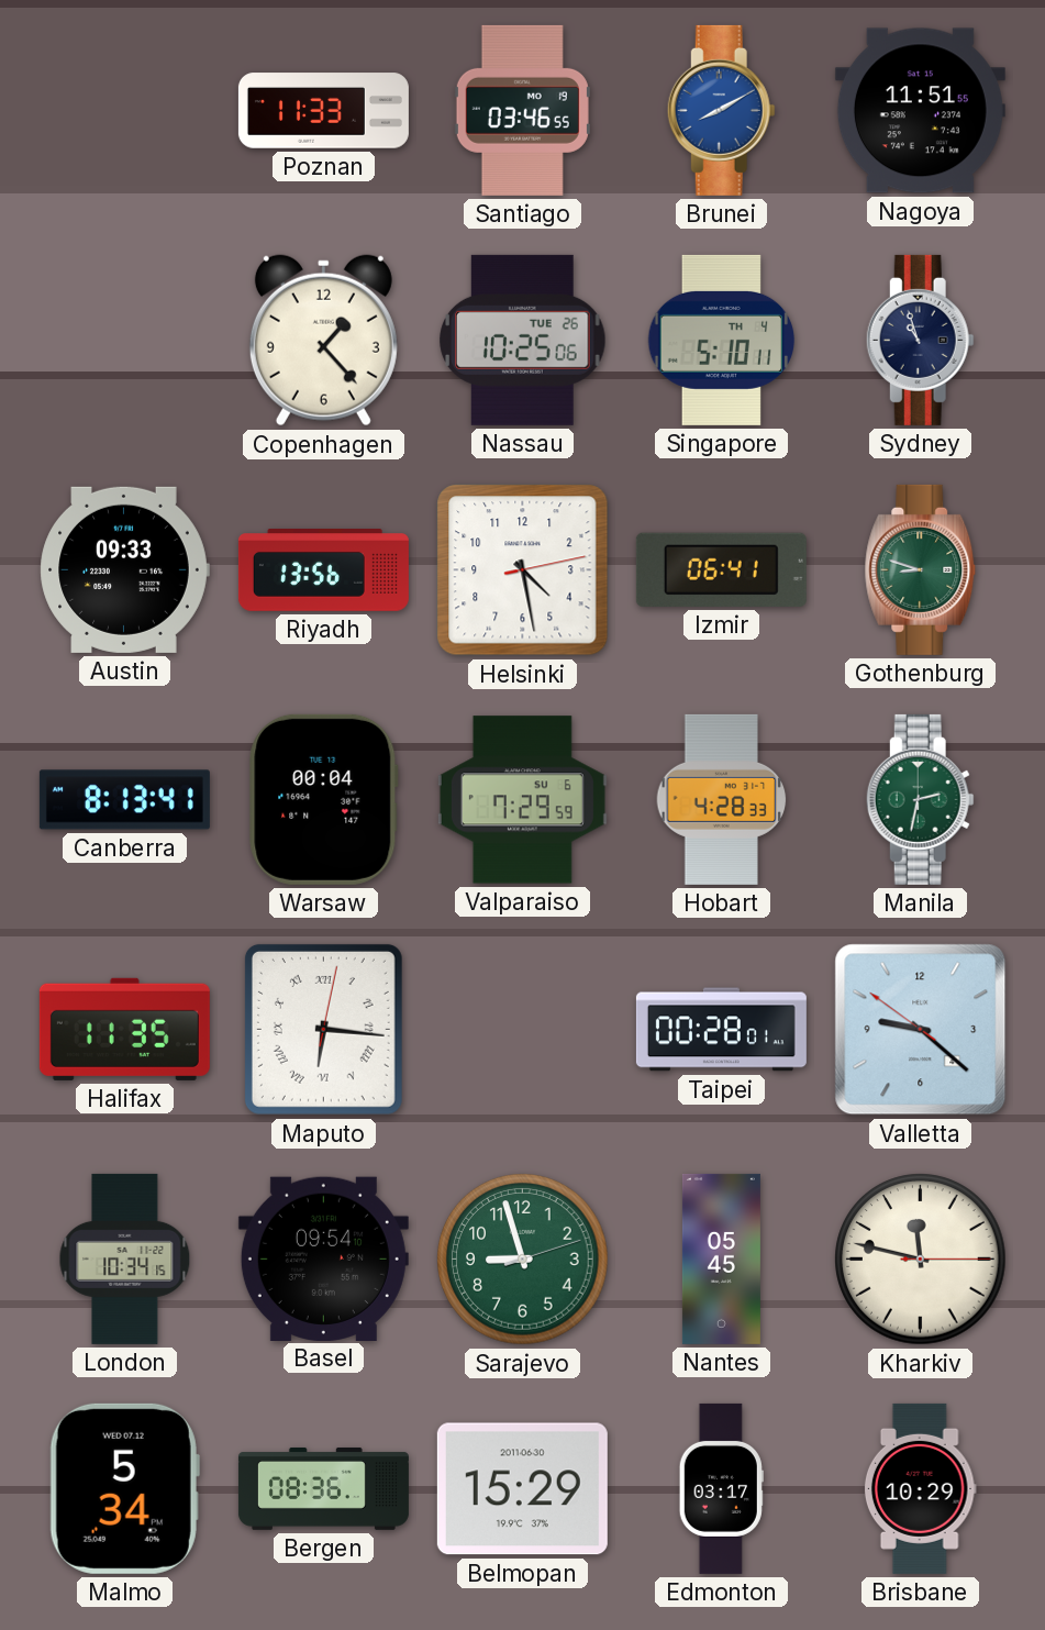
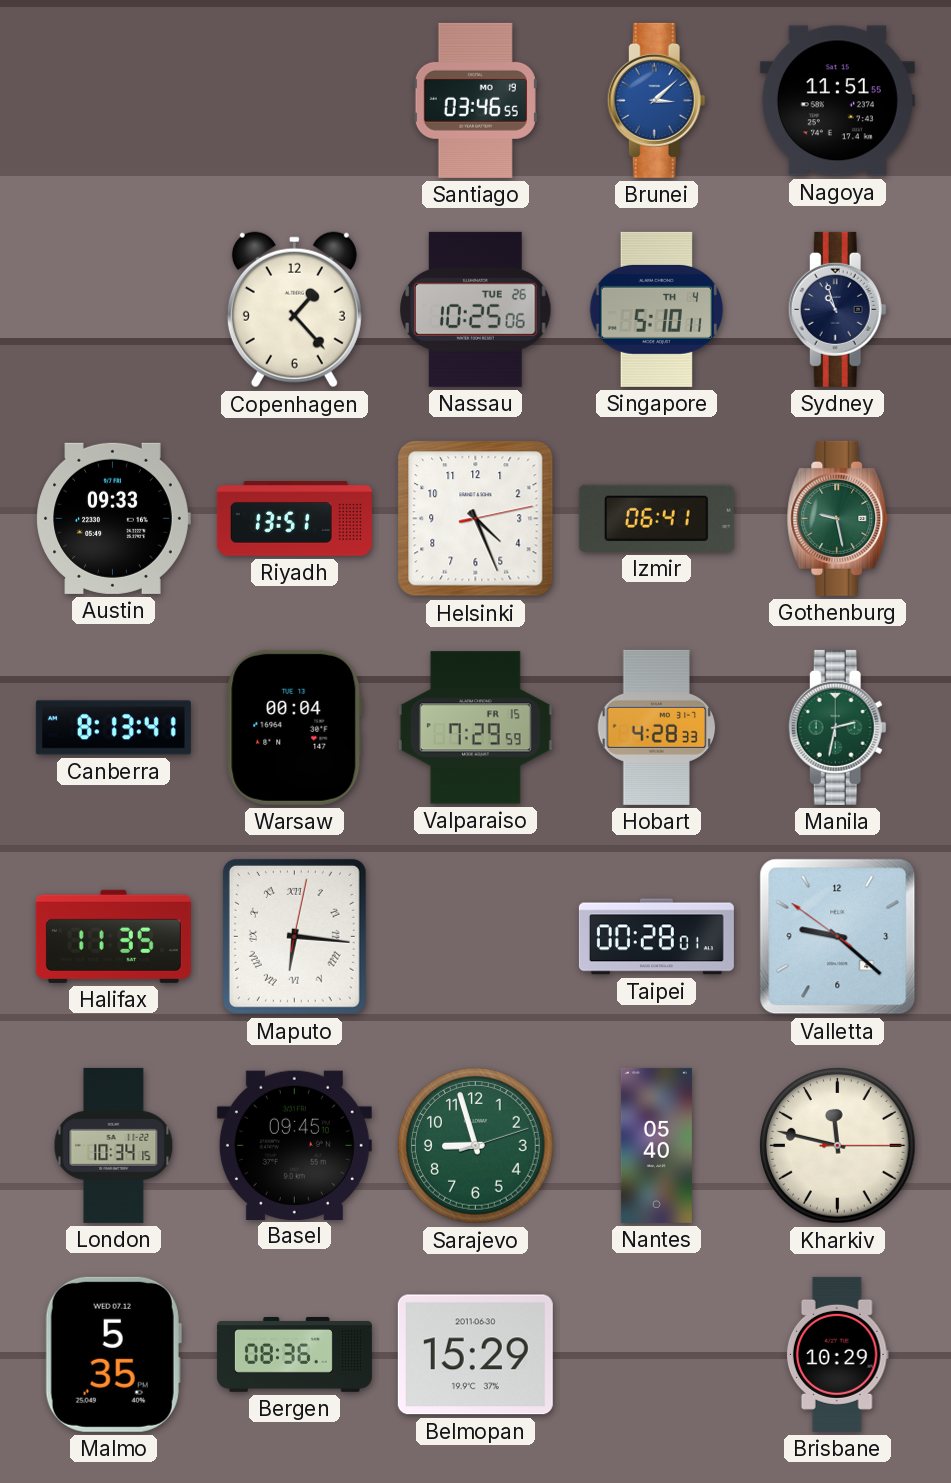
Poznan: 11:33 -> none
Brunei: 8:10 -> 3:08
Riyadh: 13:56 -> 13:51
Helsinki: 4:28 -> 4:26
Gothenburg: 8:48 -> 9:28
Valparaiso date: SU 6 -> FR 15
Basel: 09:54 -> 09:45
Nantes: 05:45 -> 05:40
Malmo: 5:34 -> 5:35
Edmonton: 03:17 -> none
